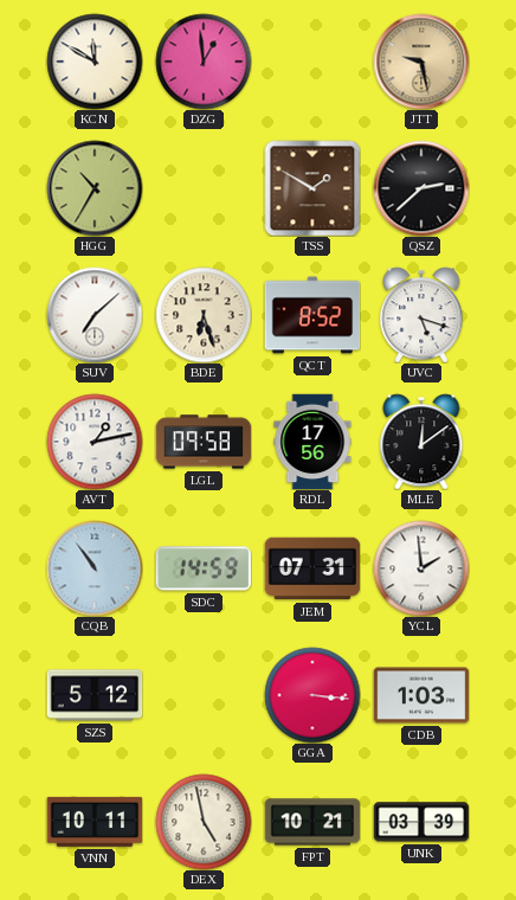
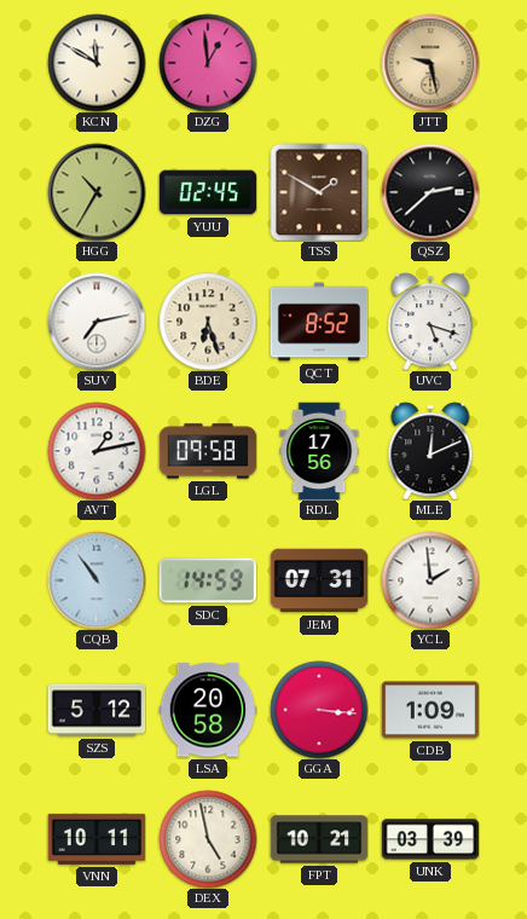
YUU: none -> 02:45
SUV: 7:08 -> 7:13
MLE: 12:09 -> 12:11
LSA: none -> 20:58
CDB: 1:03 -> 1:09
